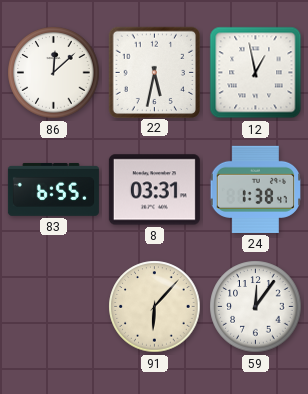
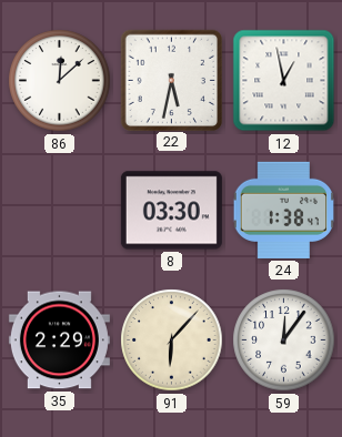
83: 6:55 -> none
8: 03:31 -> 03:30
35: none -> 2:29
